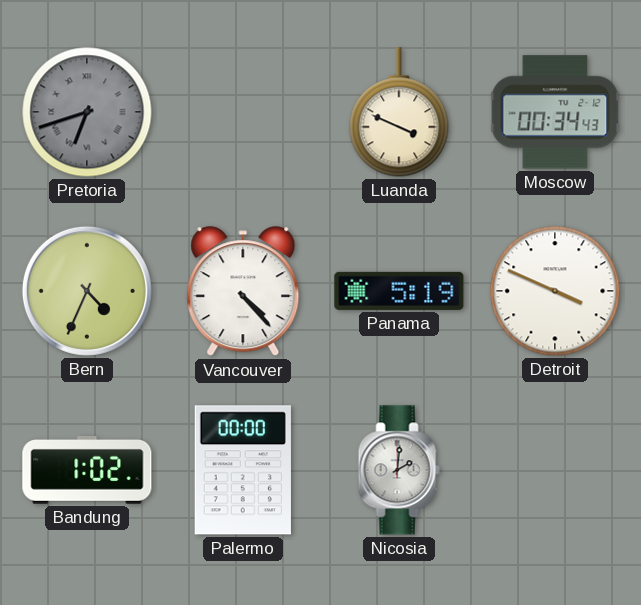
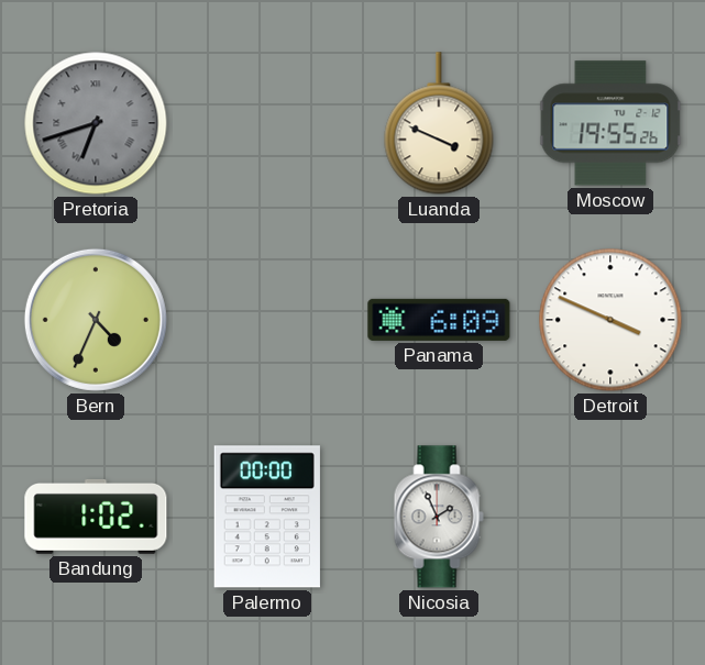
Moscow: 00:34 -> 19:55
Vancouver: 4:23 -> none
Panama: 5:19 -> 6:09
Nicosia: 2:01 -> 1:56
